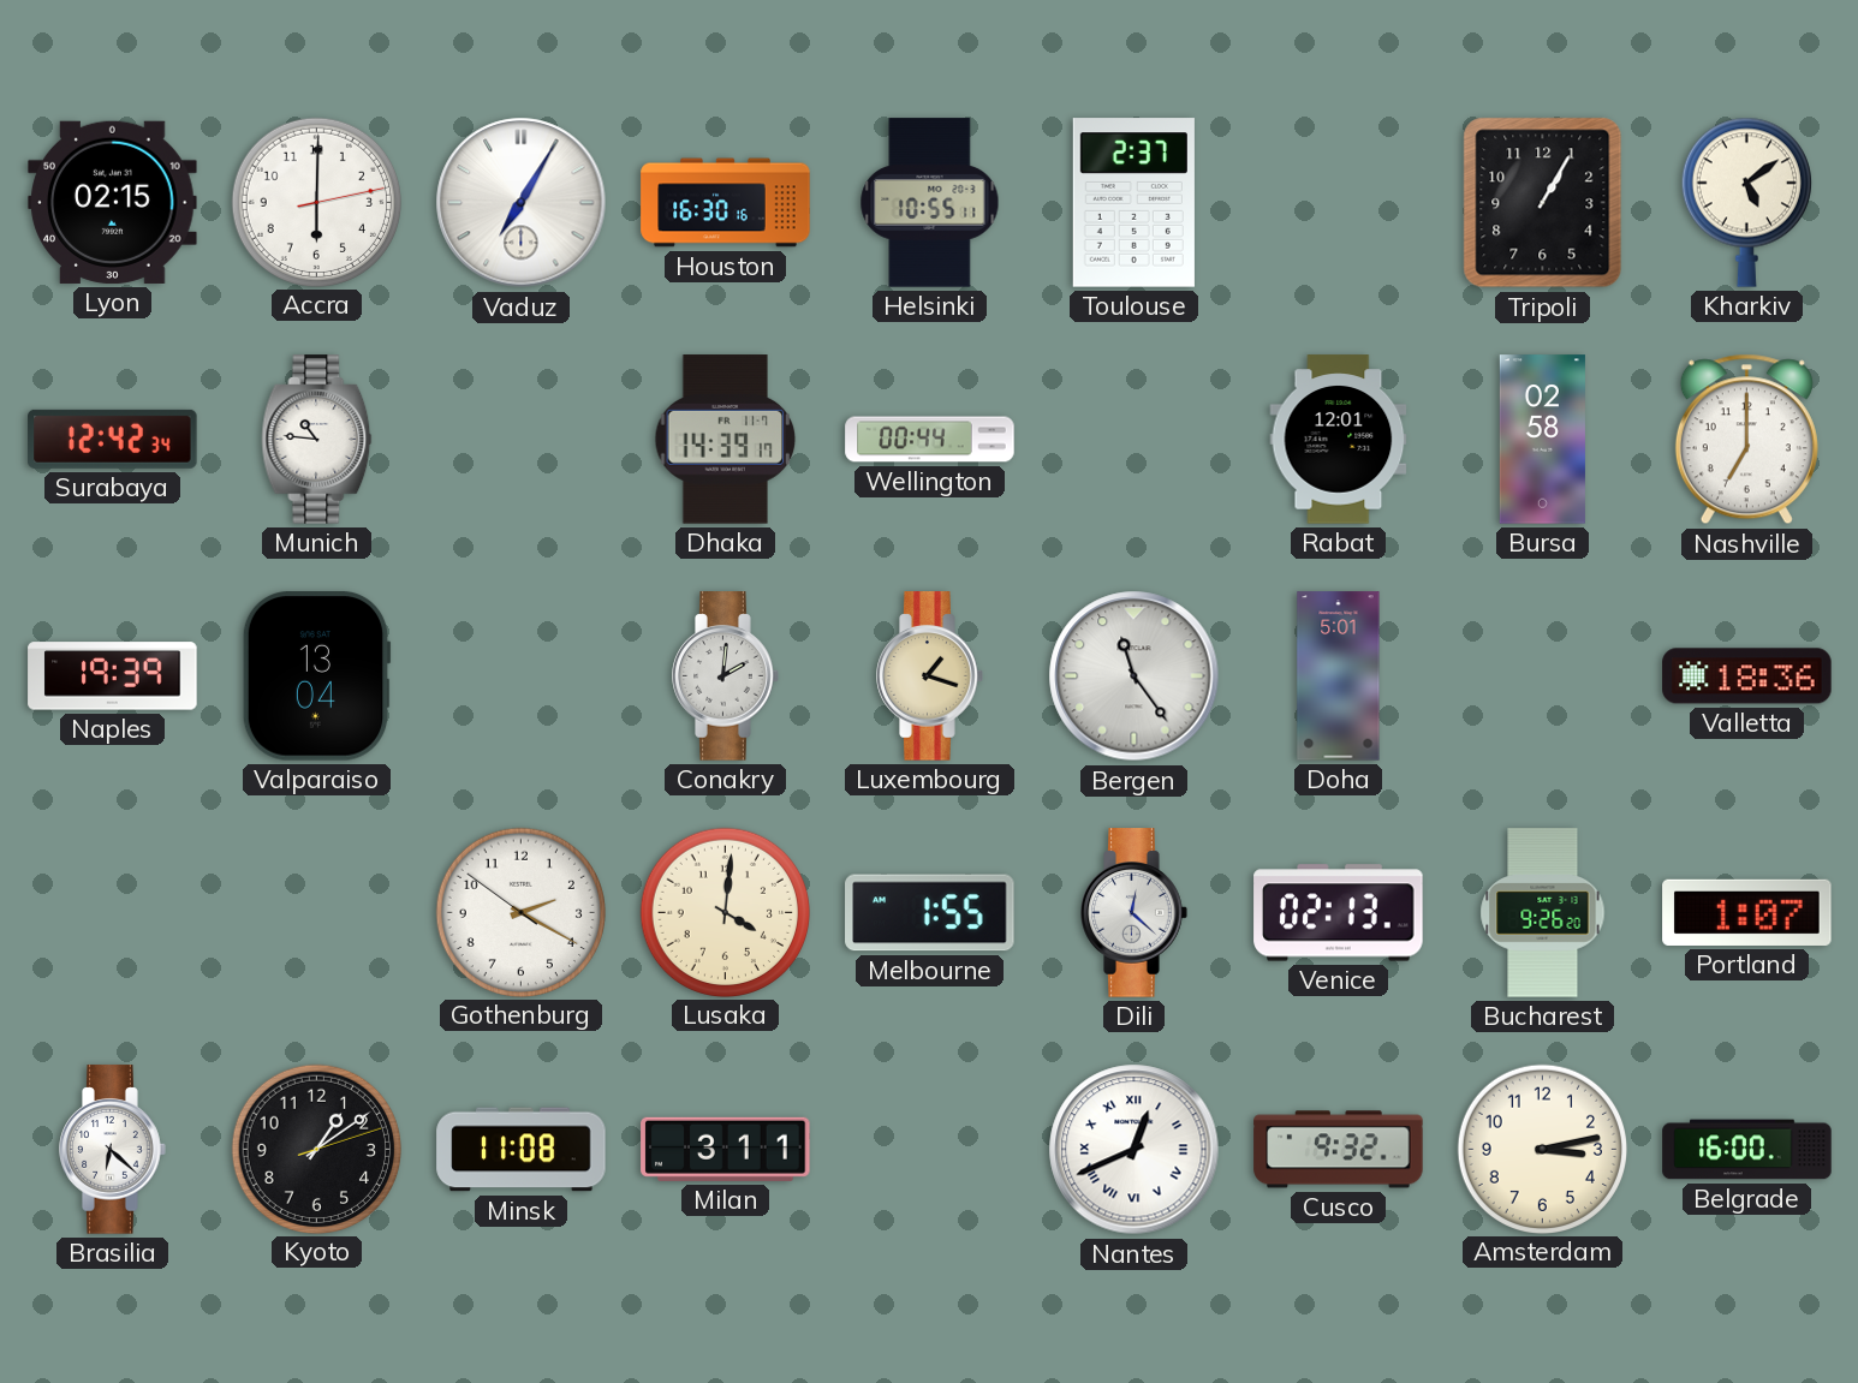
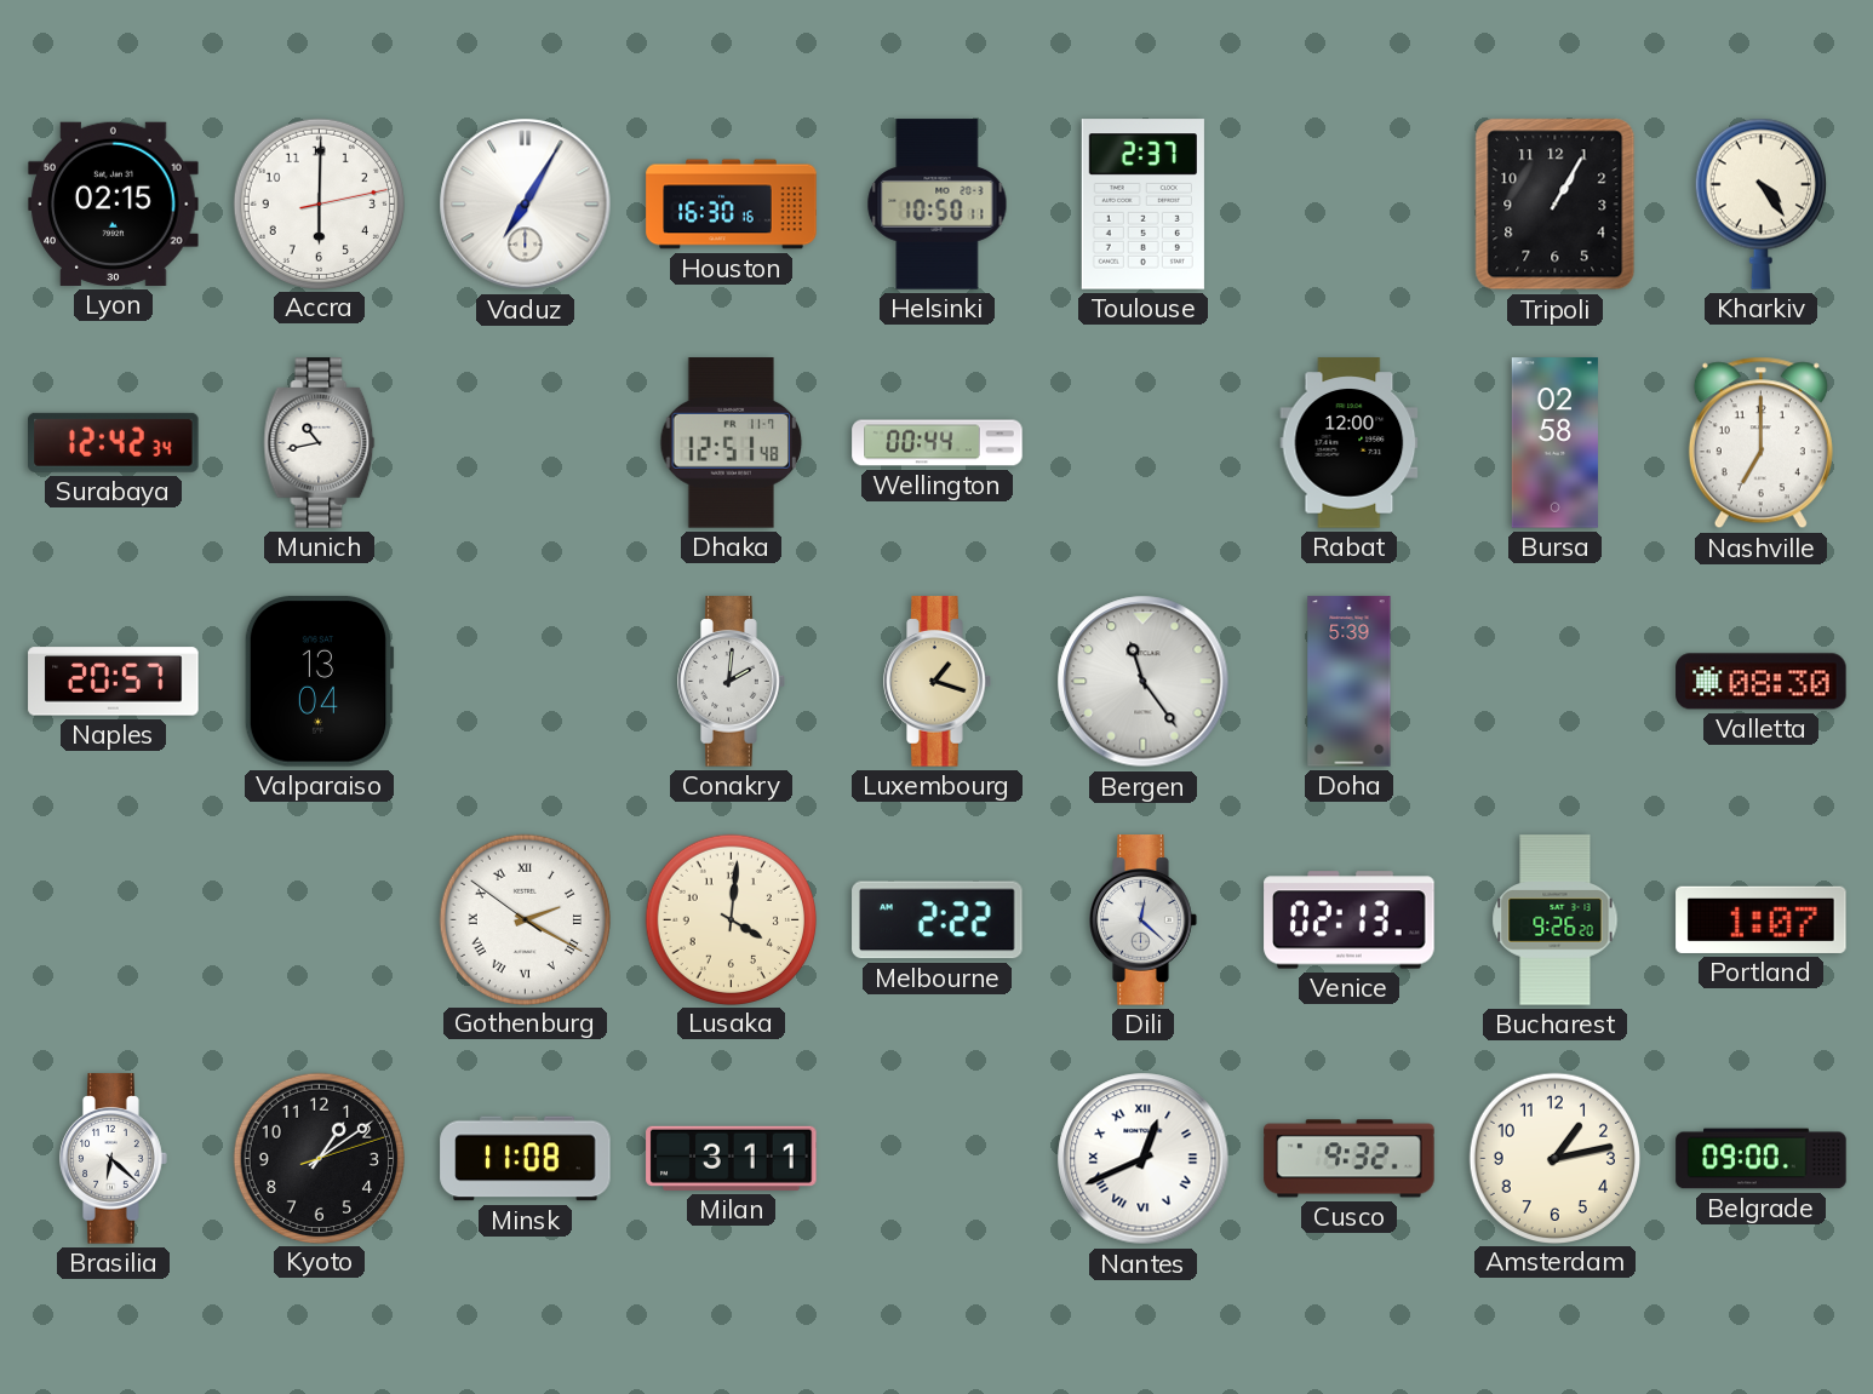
Helsinki: 10:55 -> 10:50
Kharkiv: 5:09 -> 4:24
Munich: 10:46 -> 10:43
Dhaka: 14:39 -> 12:51
Rabat: 12:01 -> 12:00
Naples: 19:39 -> 20:57
Doha: 5:01 -> 5:39
Valletta: 18:36 -> 08:30
Gothenburg numerals: Arabic -> Roman
Melbourne: 1:55 -> 2:22
Amsterdam: 3:13 -> 1:13
Belgrade: 16:00 -> 09:00
